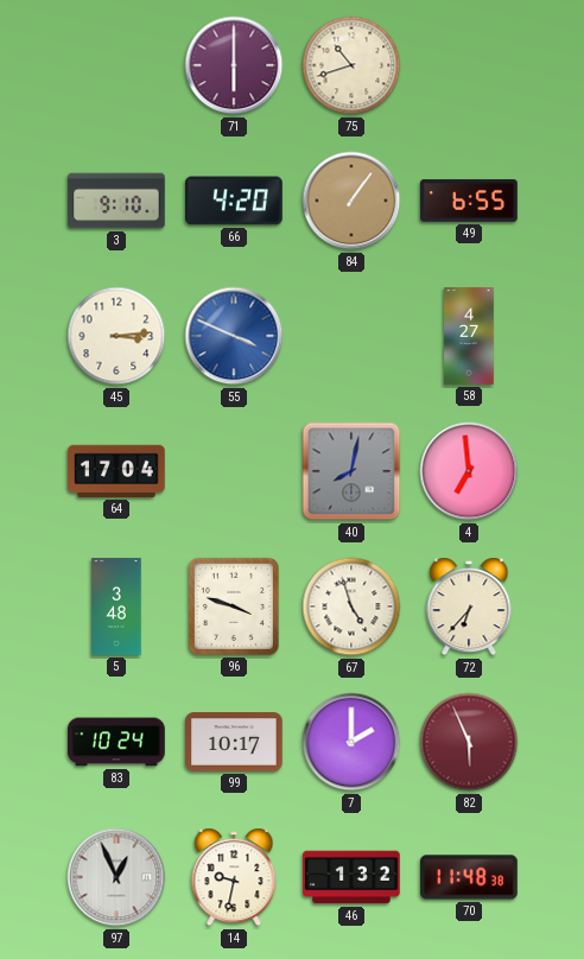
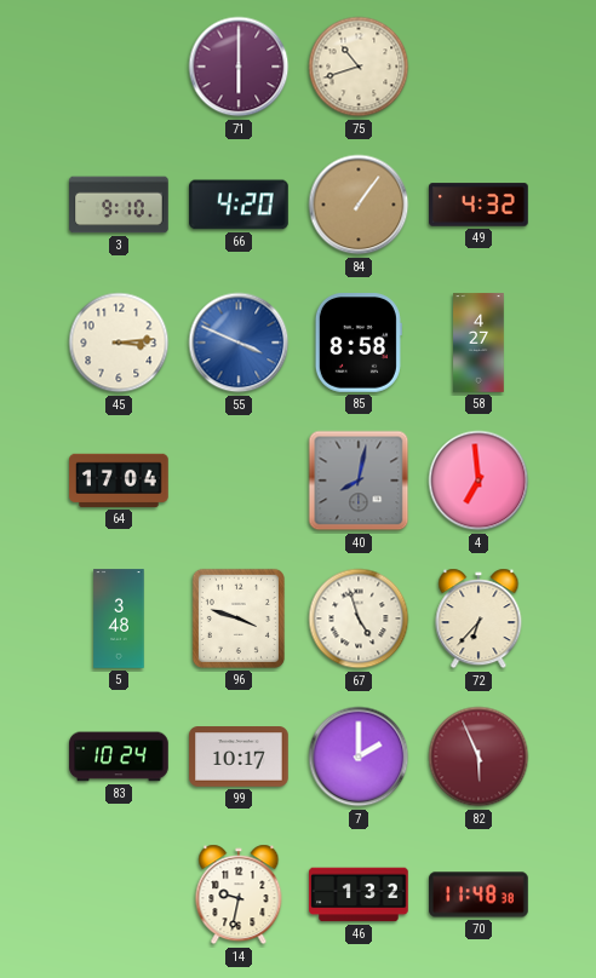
49: 6:55 -> 4:32
85: none -> 8:58
97: 12:56 -> none
